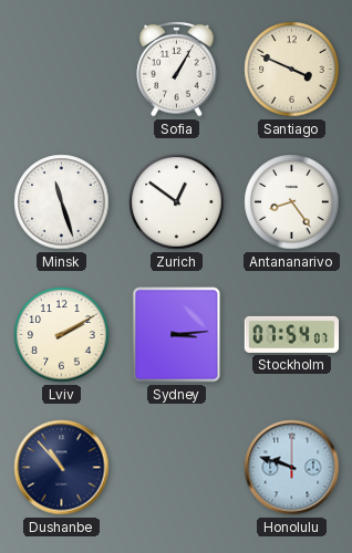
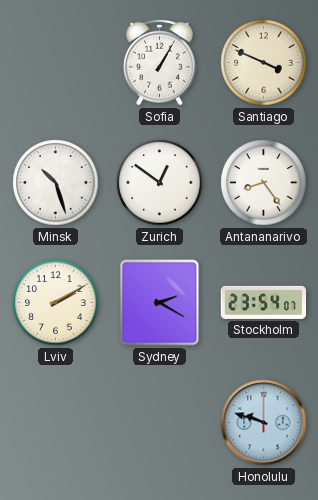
Minsk: 11:27 -> 10:27
Sydney: 3:14 -> 2:20
Stockholm: 07:54 -> 23:54
Dushanbe: 10:53 -> none
